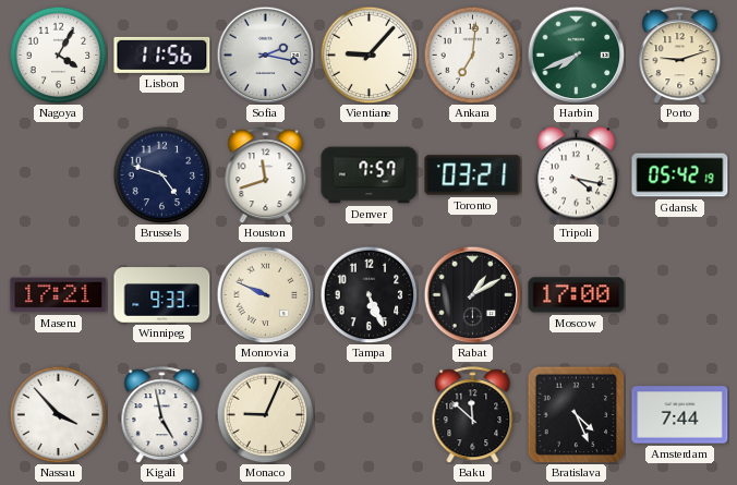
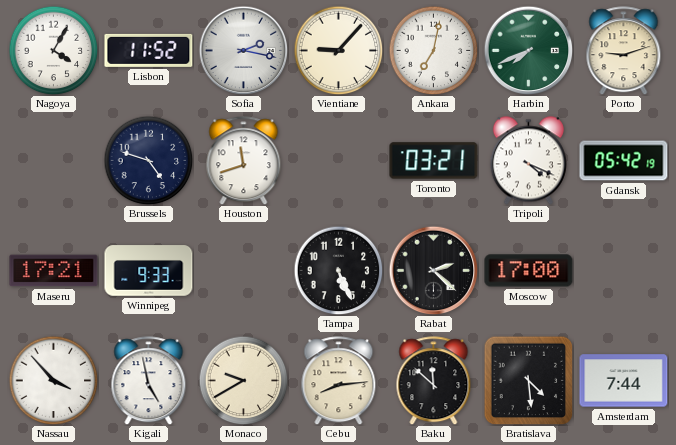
Lisbon: 11:56 -> 11:52
Ankara: 7:01 -> 7:02
Denver: 7:57 -> none
Tripoli: 4:17 -> 4:19
Monrovia: 9:49 -> none
Rabat: 1:10 -> 2:22
Monaco: 9:04 -> 9:40
Cebu: none -> 8:14
Bratislava: 4:26 -> 4:29
